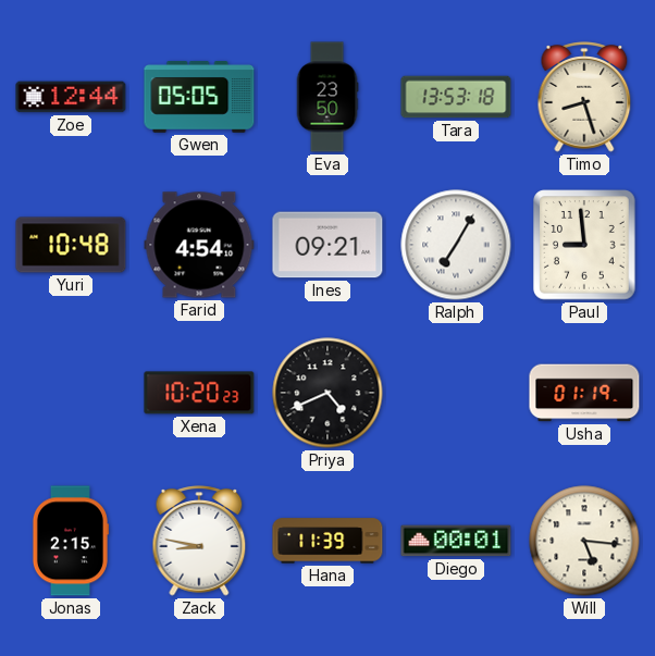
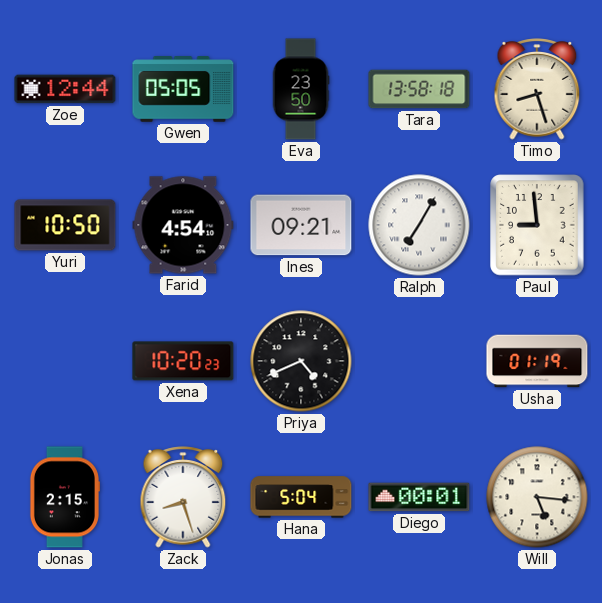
Tara: 13:53 -> 13:58
Yuri: 10:48 -> 10:50
Zack: 8:47 -> 8:27
Hana: 11:39 -> 5:04
